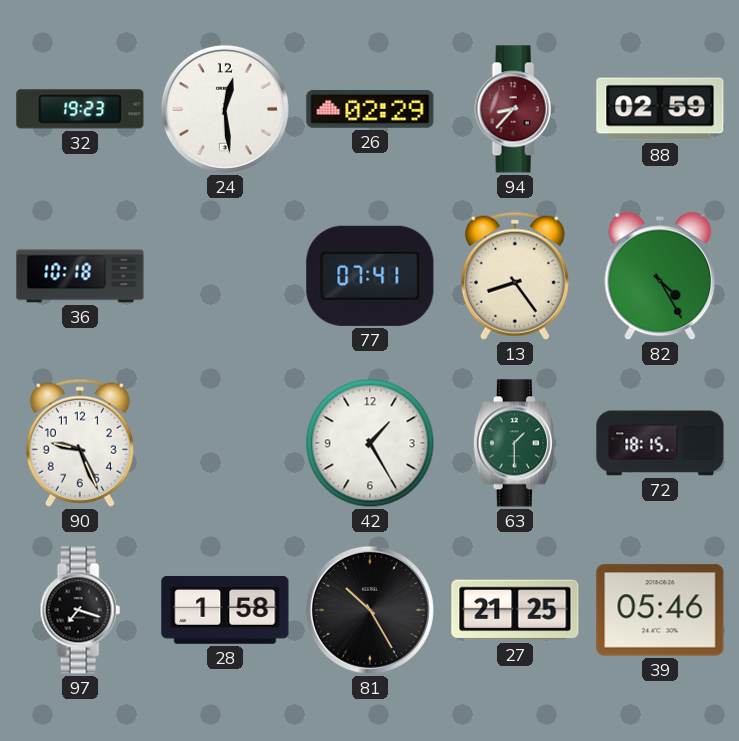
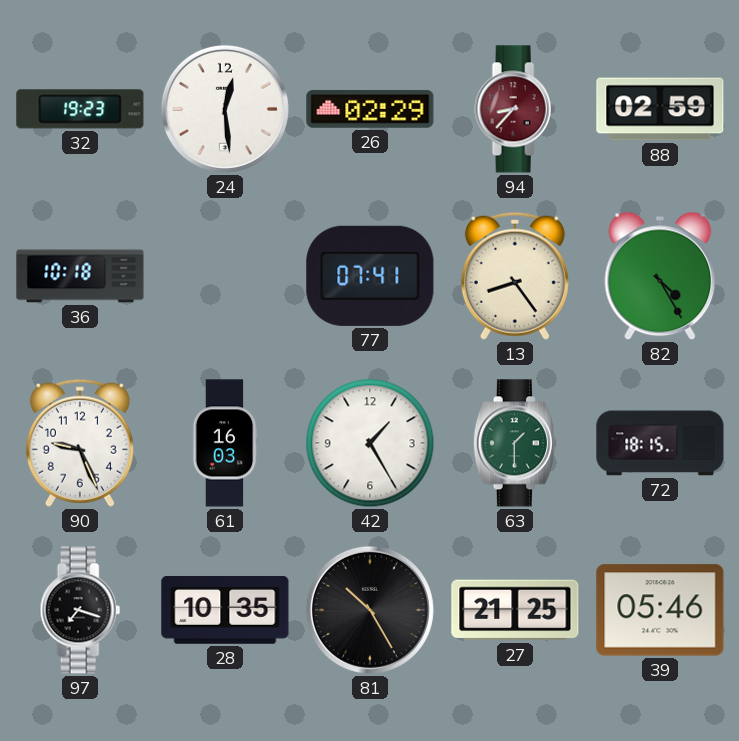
61: none -> 16:03
28: 1:58 -> 10:35
